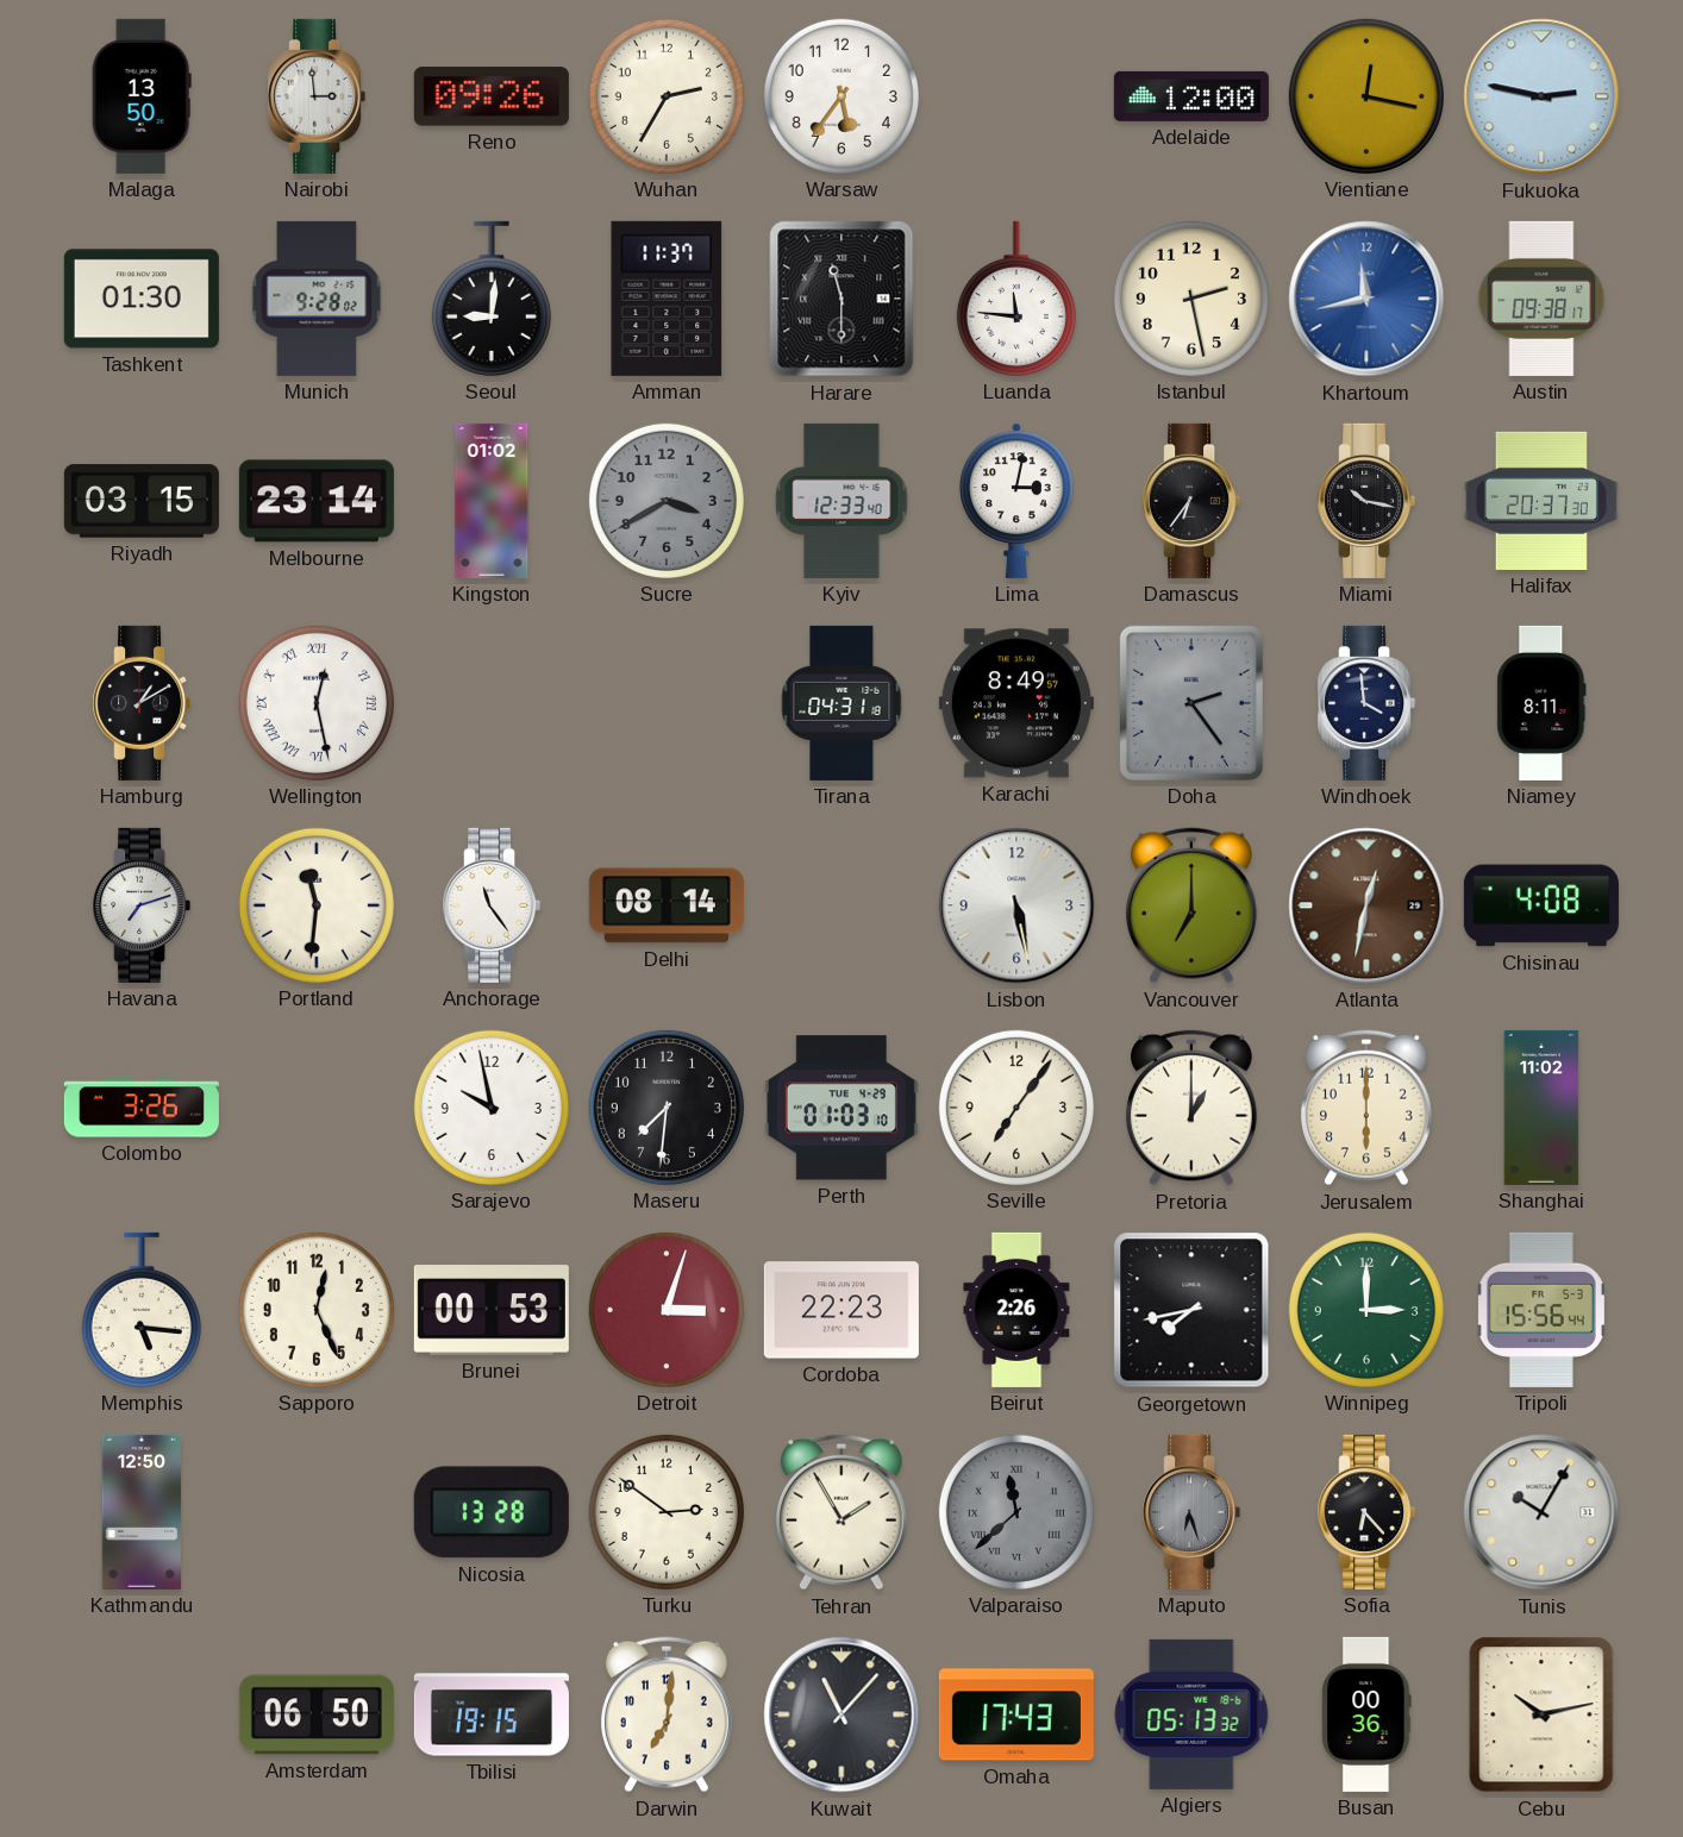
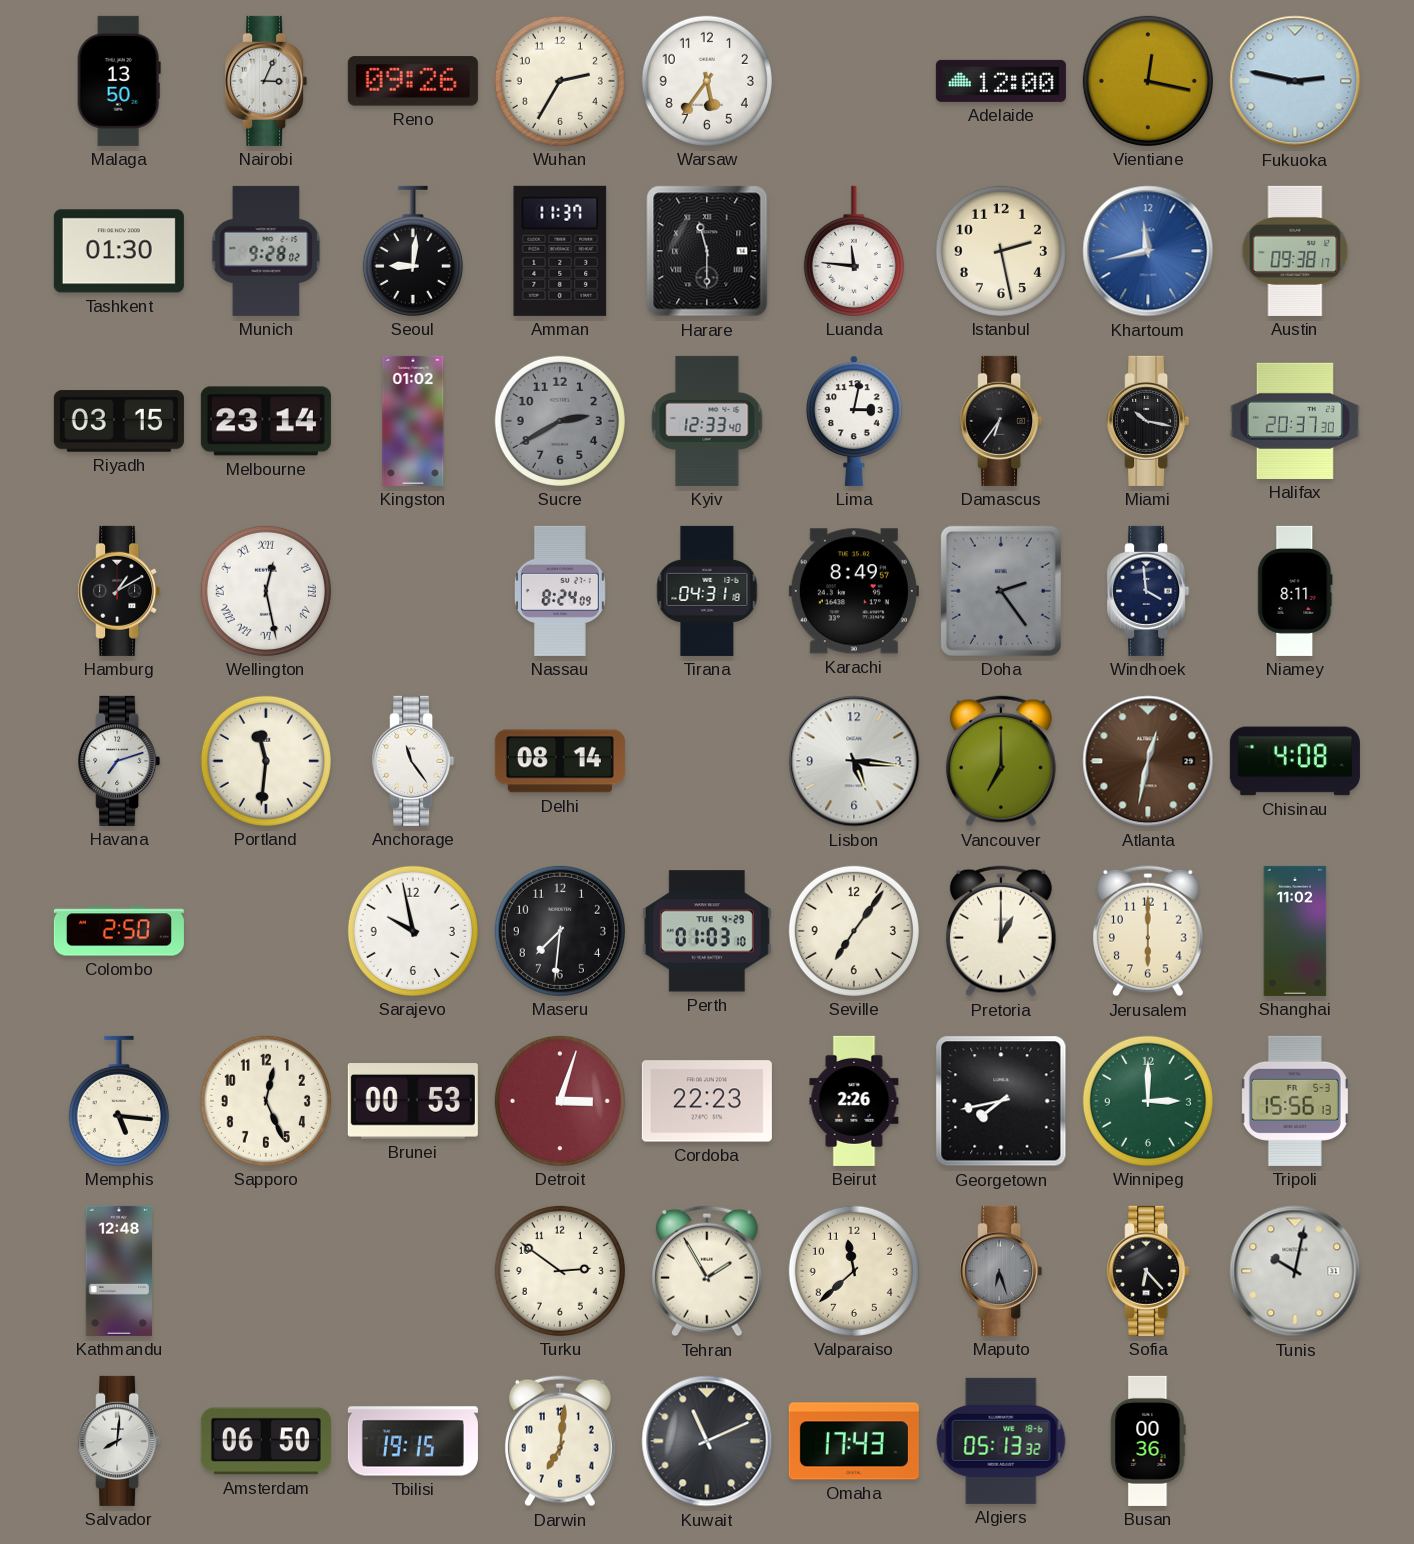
Nairobi: 2:59 -> 3:04
Sucre: 3:40 -> 2:40
Nassau: none -> 8:24
Lisbon: 5:28 -> 5:16
Colombo: 3:26 -> 2:50
Tripoli: 15:56:44 -> 15:56:13
Kathmandu: 12:50 -> 12:48
Nicosia: 13:28 -> none
Valparaiso dial: grey -> cream
Valparaiso numerals: Roman -> Arabic
Tunis: 10:05 -> 10:02
Salvador: none -> 8:01
Kuwait: 11:07 -> 11:11
Cebu: 10:13 -> none
